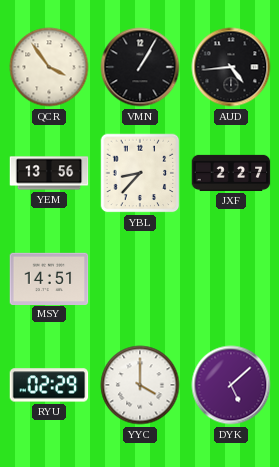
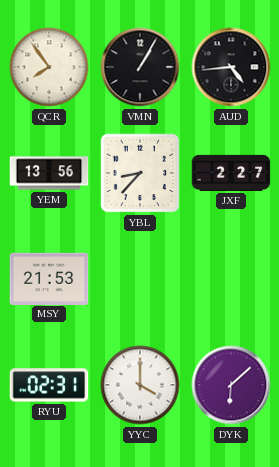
QCR: 3:54 -> 7:54
MSY: 14:51 -> 21:53
RYU: 02:29 -> 02:31
DYK: 5:08 -> 6:08
